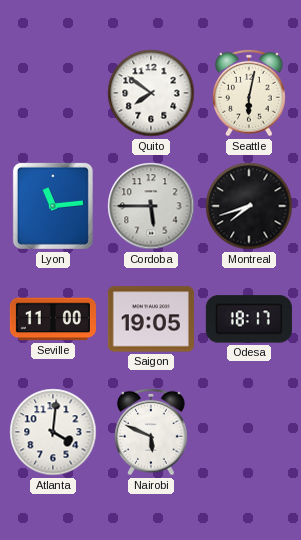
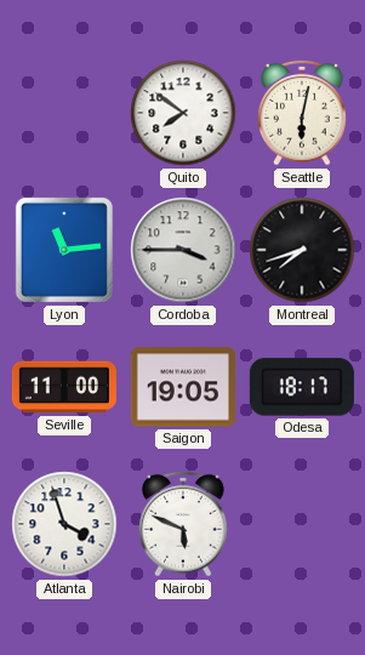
Cordoba: 5:45 -> 3:45
Atlanta: 4:01 -> 3:57
